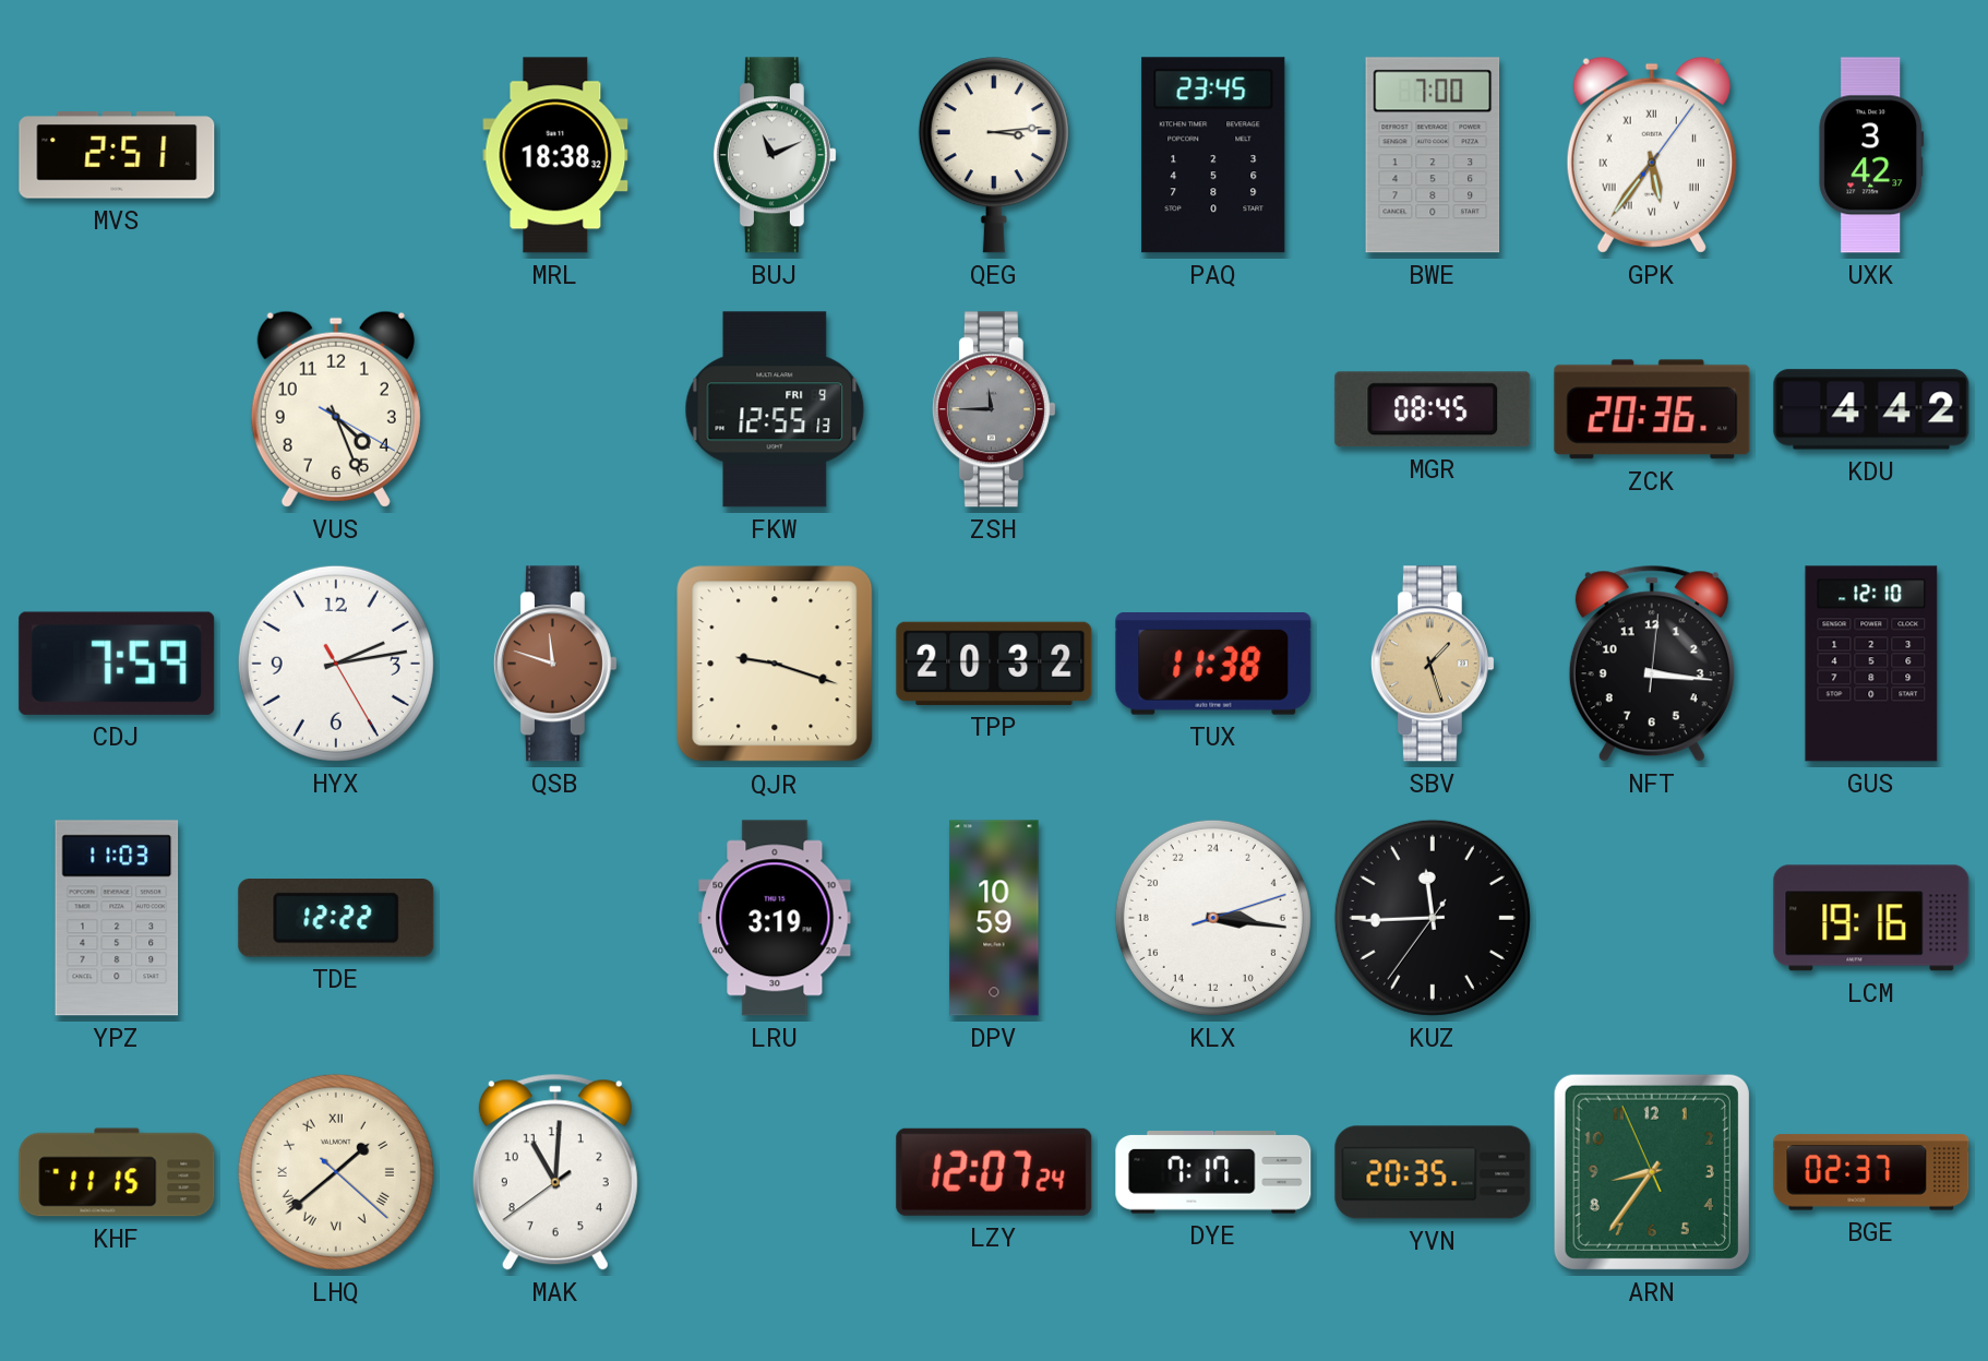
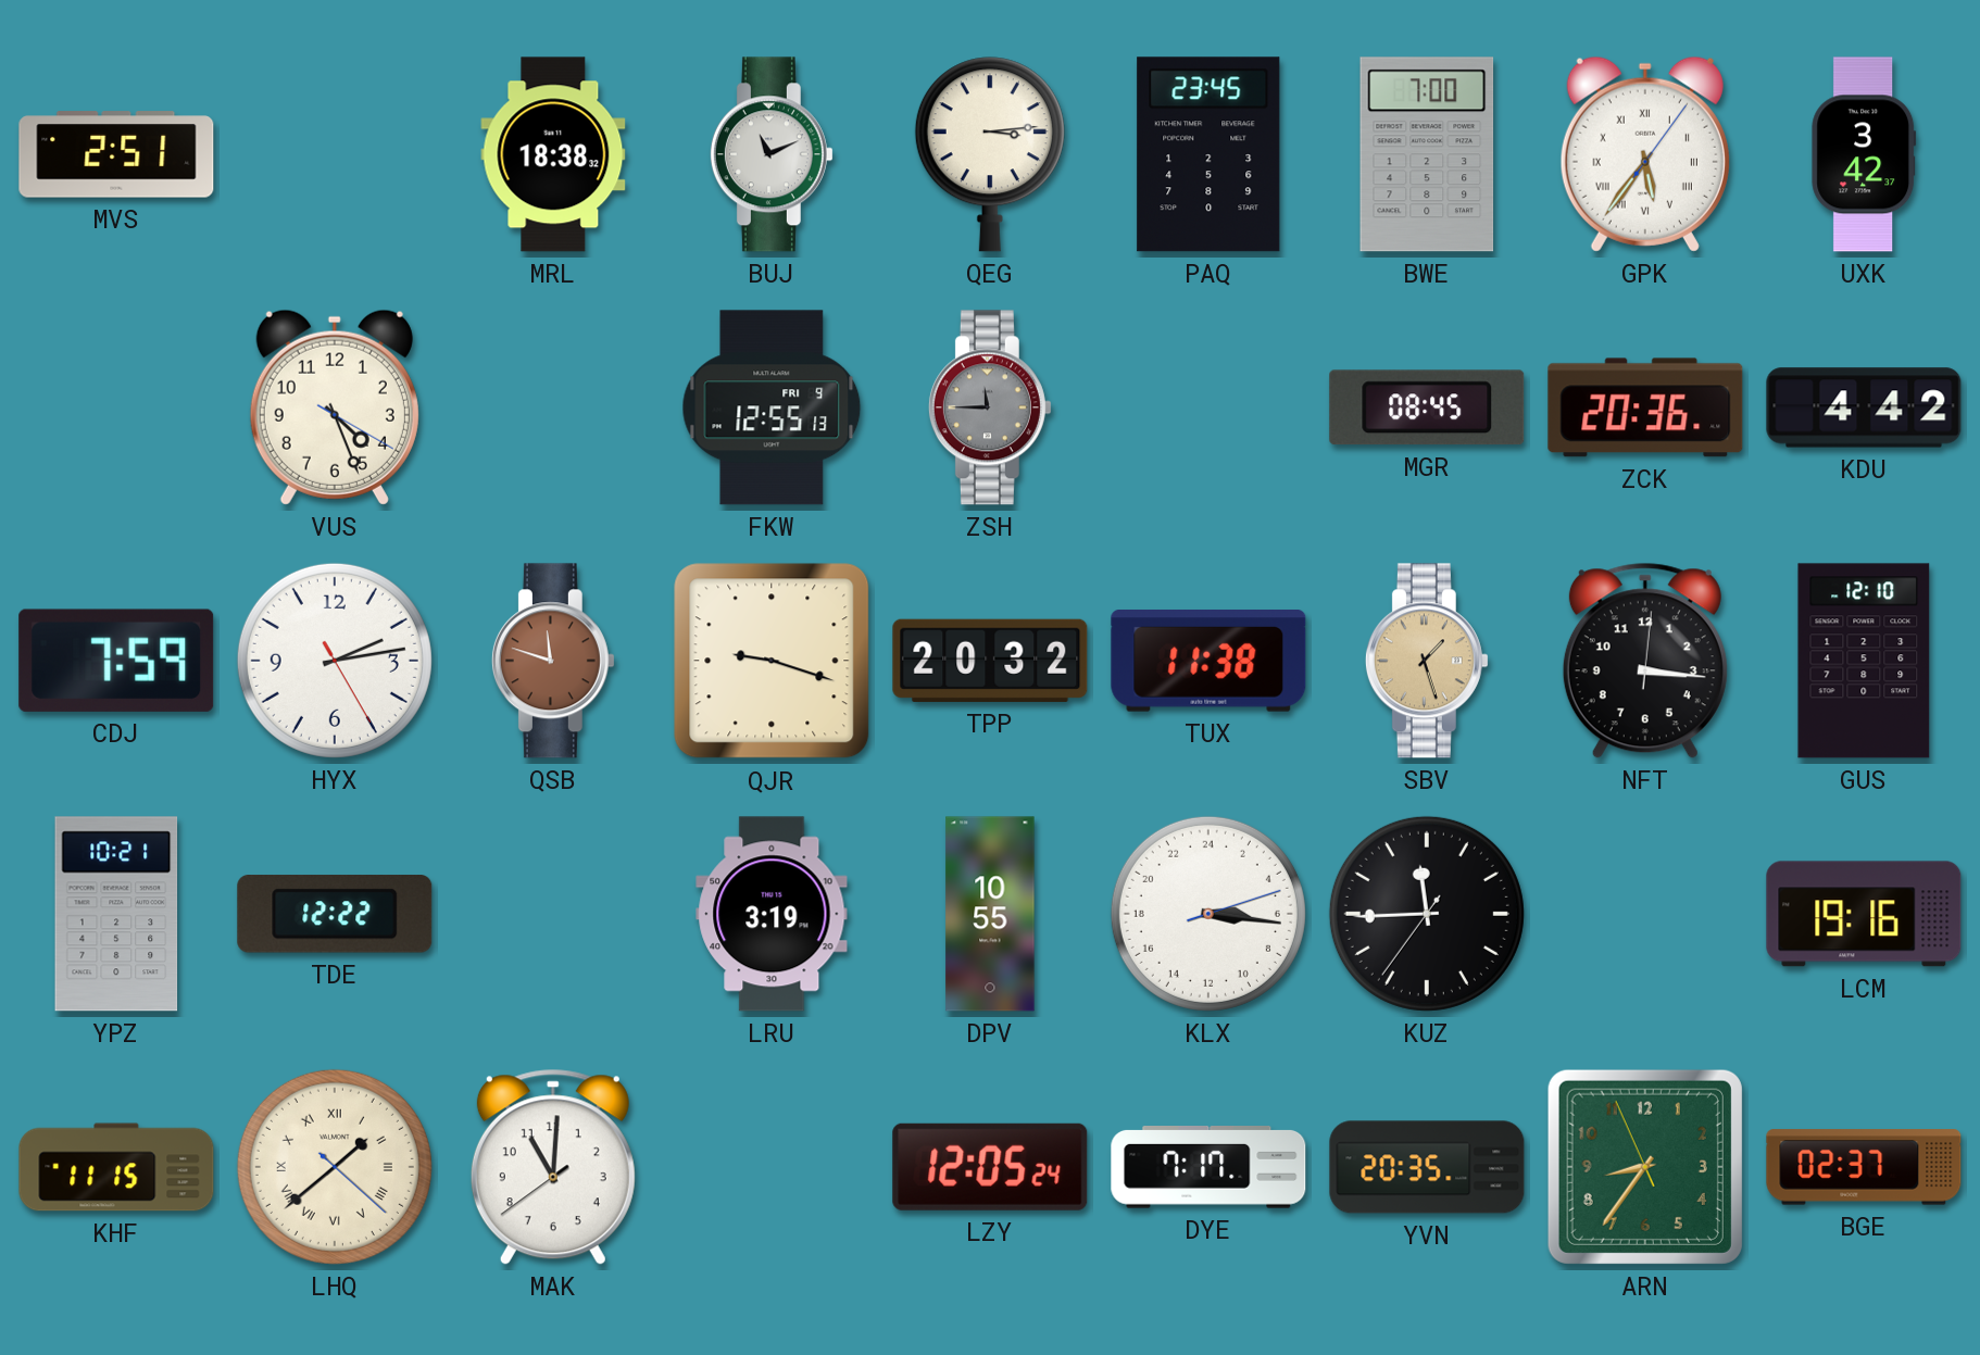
YPZ: 11:03 -> 10:21
DPV: 10:59 -> 10:55
LZY: 12:07 -> 12:05
